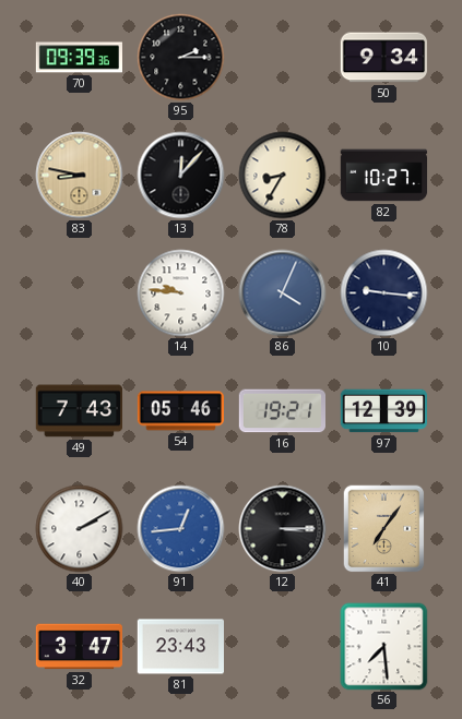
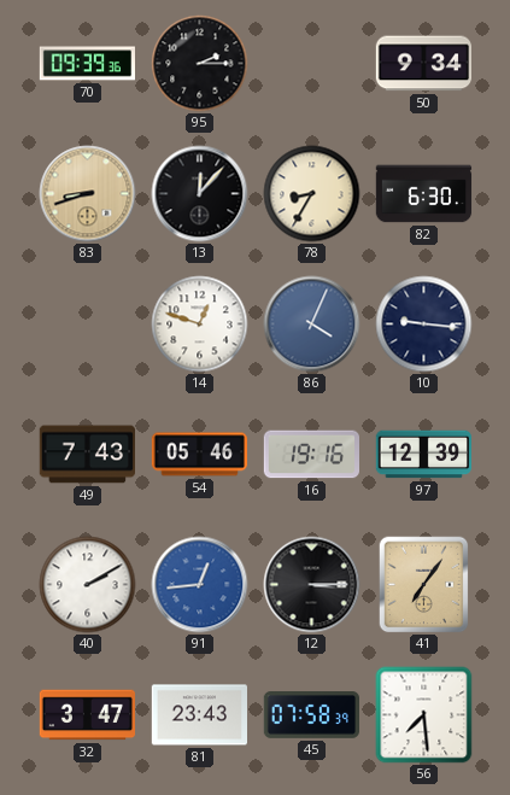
83: 8:47 -> 8:42
82: 10:27 -> 6:30
14: 9:46 -> 12:48
16: 19:21 -> 19:16
45: none -> 07:58
